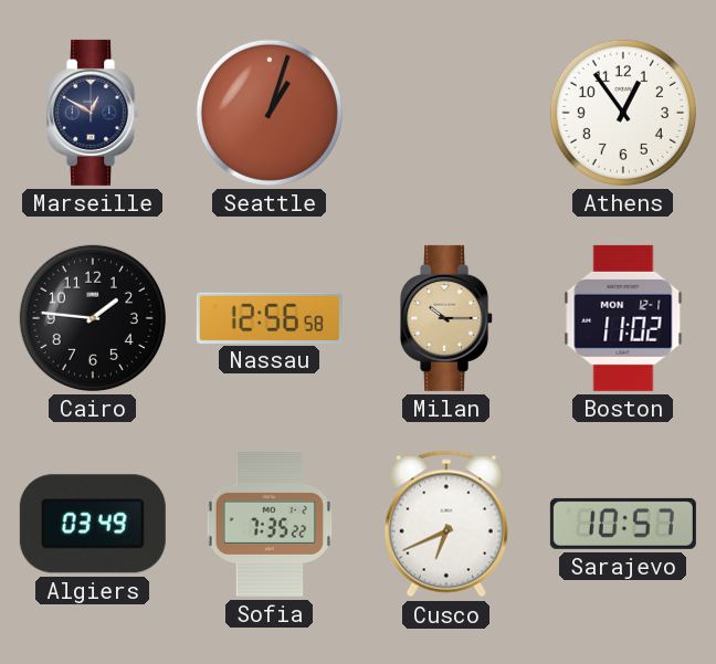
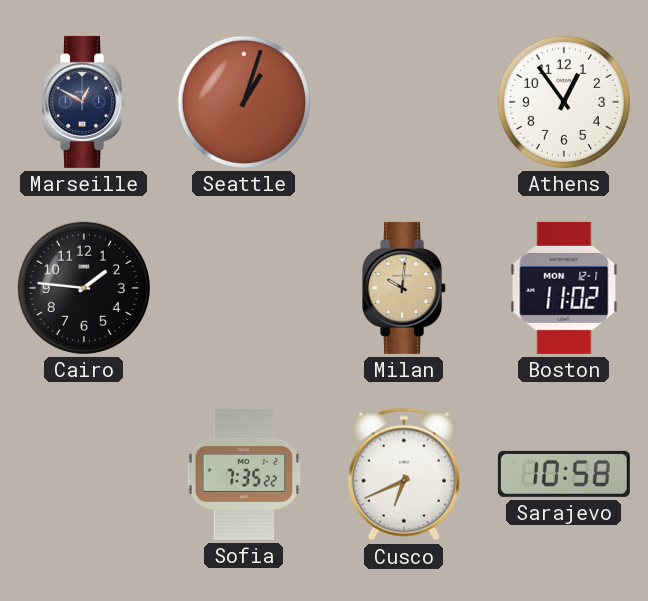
Nassau: 12:56 -> none
Milan: 10:15 -> 10:01
Algiers: 03:49 -> none
Sarajevo: 10:57 -> 10:58
